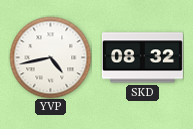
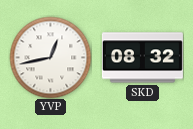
YVP: 4:43 -> 12:43
